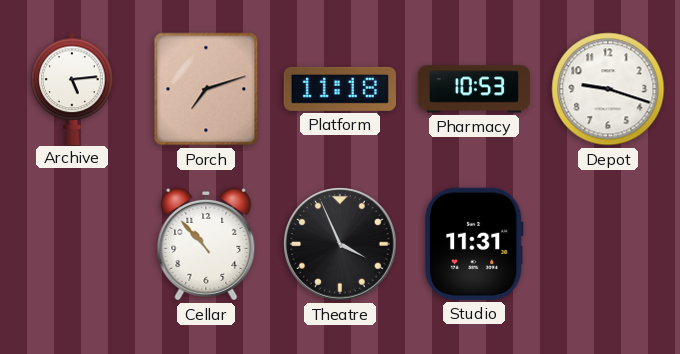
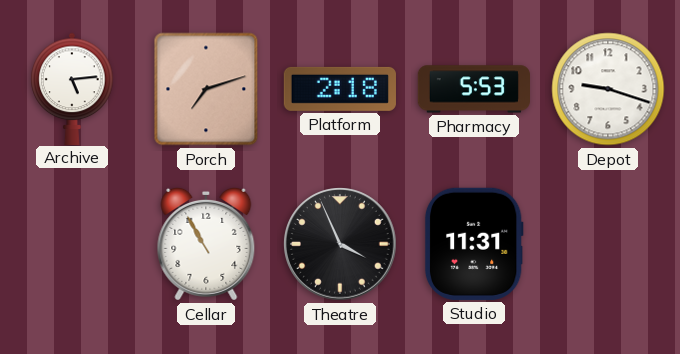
Platform: 11:18 -> 2:18
Pharmacy: 10:53 -> 5:53
Cellar: 10:53 -> 10:55
